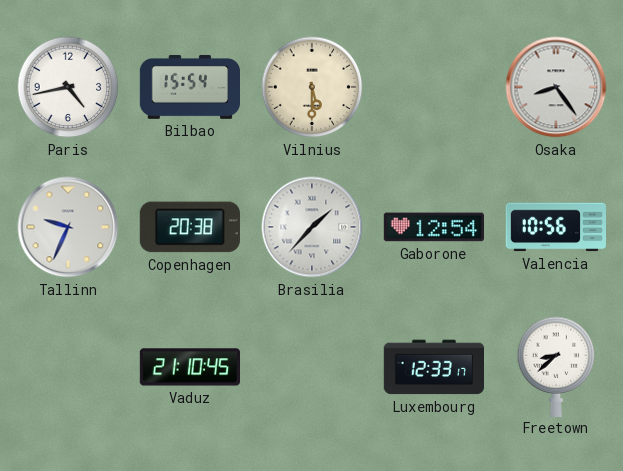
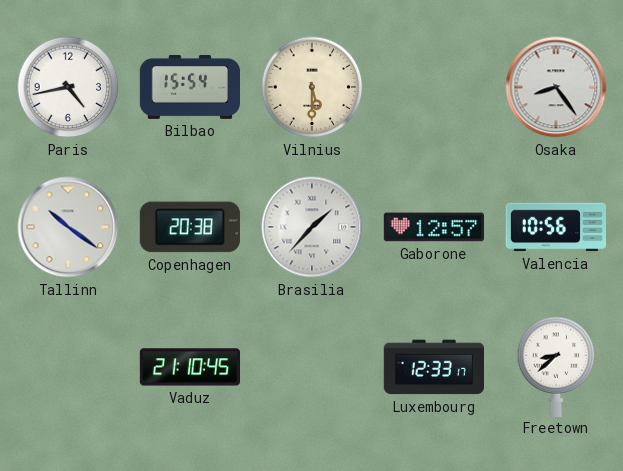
Tallinn: 9:34 -> 10:21
Gaborone: 12:54 -> 12:57
